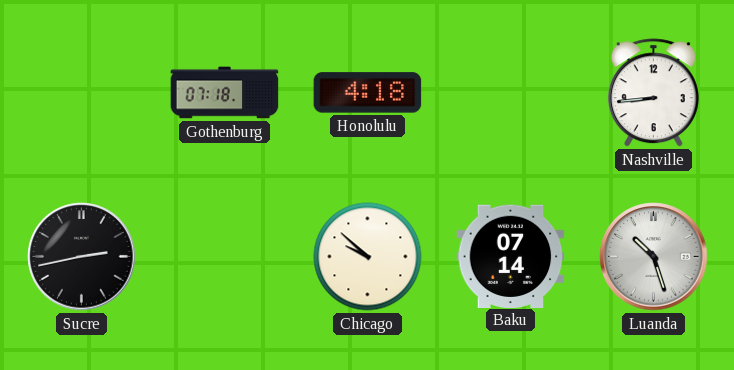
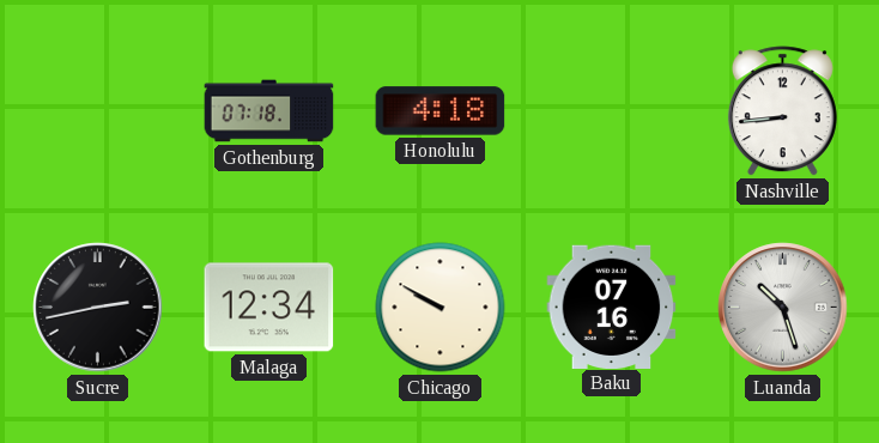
Malaga: none -> 12:34
Chicago: 9:52 -> 9:50
Baku: 07:14 -> 07:16
